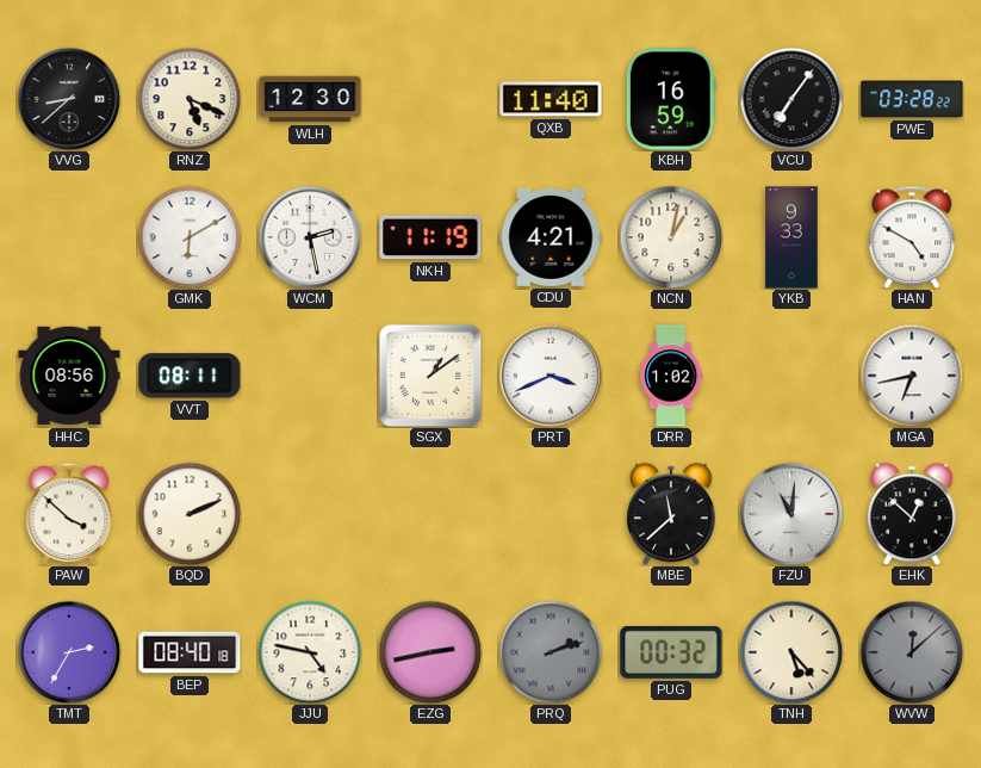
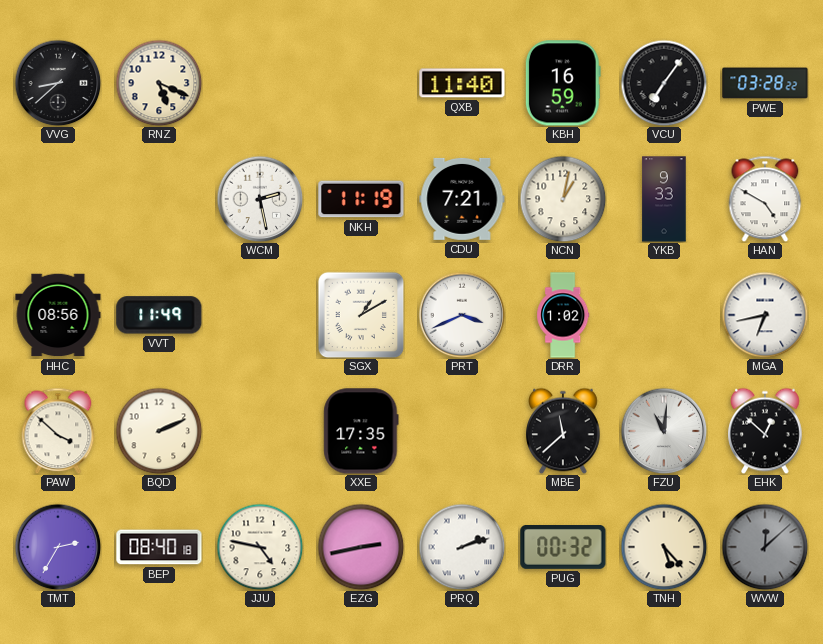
WLH: 12:30 -> none
GMK: 6:10 -> none
CDU: 4:21 -> 7:21
VVT: 08:11 -> 11:49
SGX: 1:09 -> 1:10
XXE: none -> 17:35
PRQ dial: grey -> white
